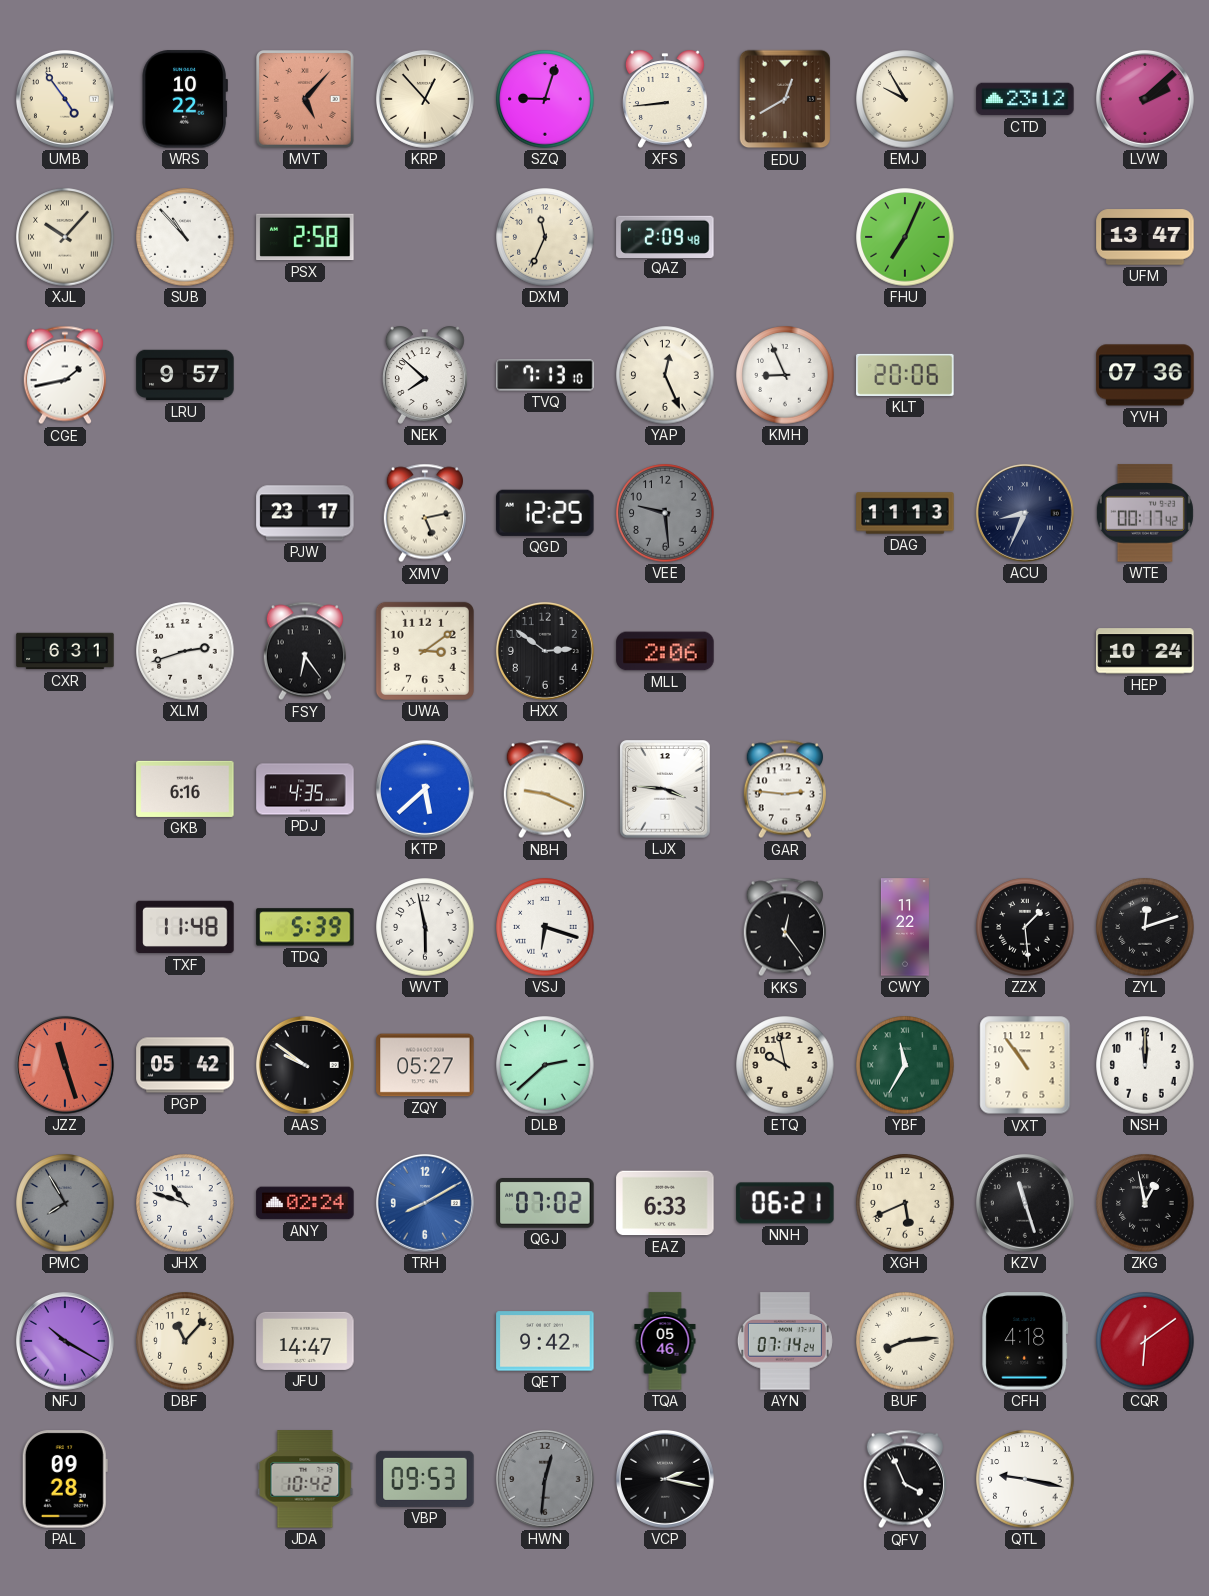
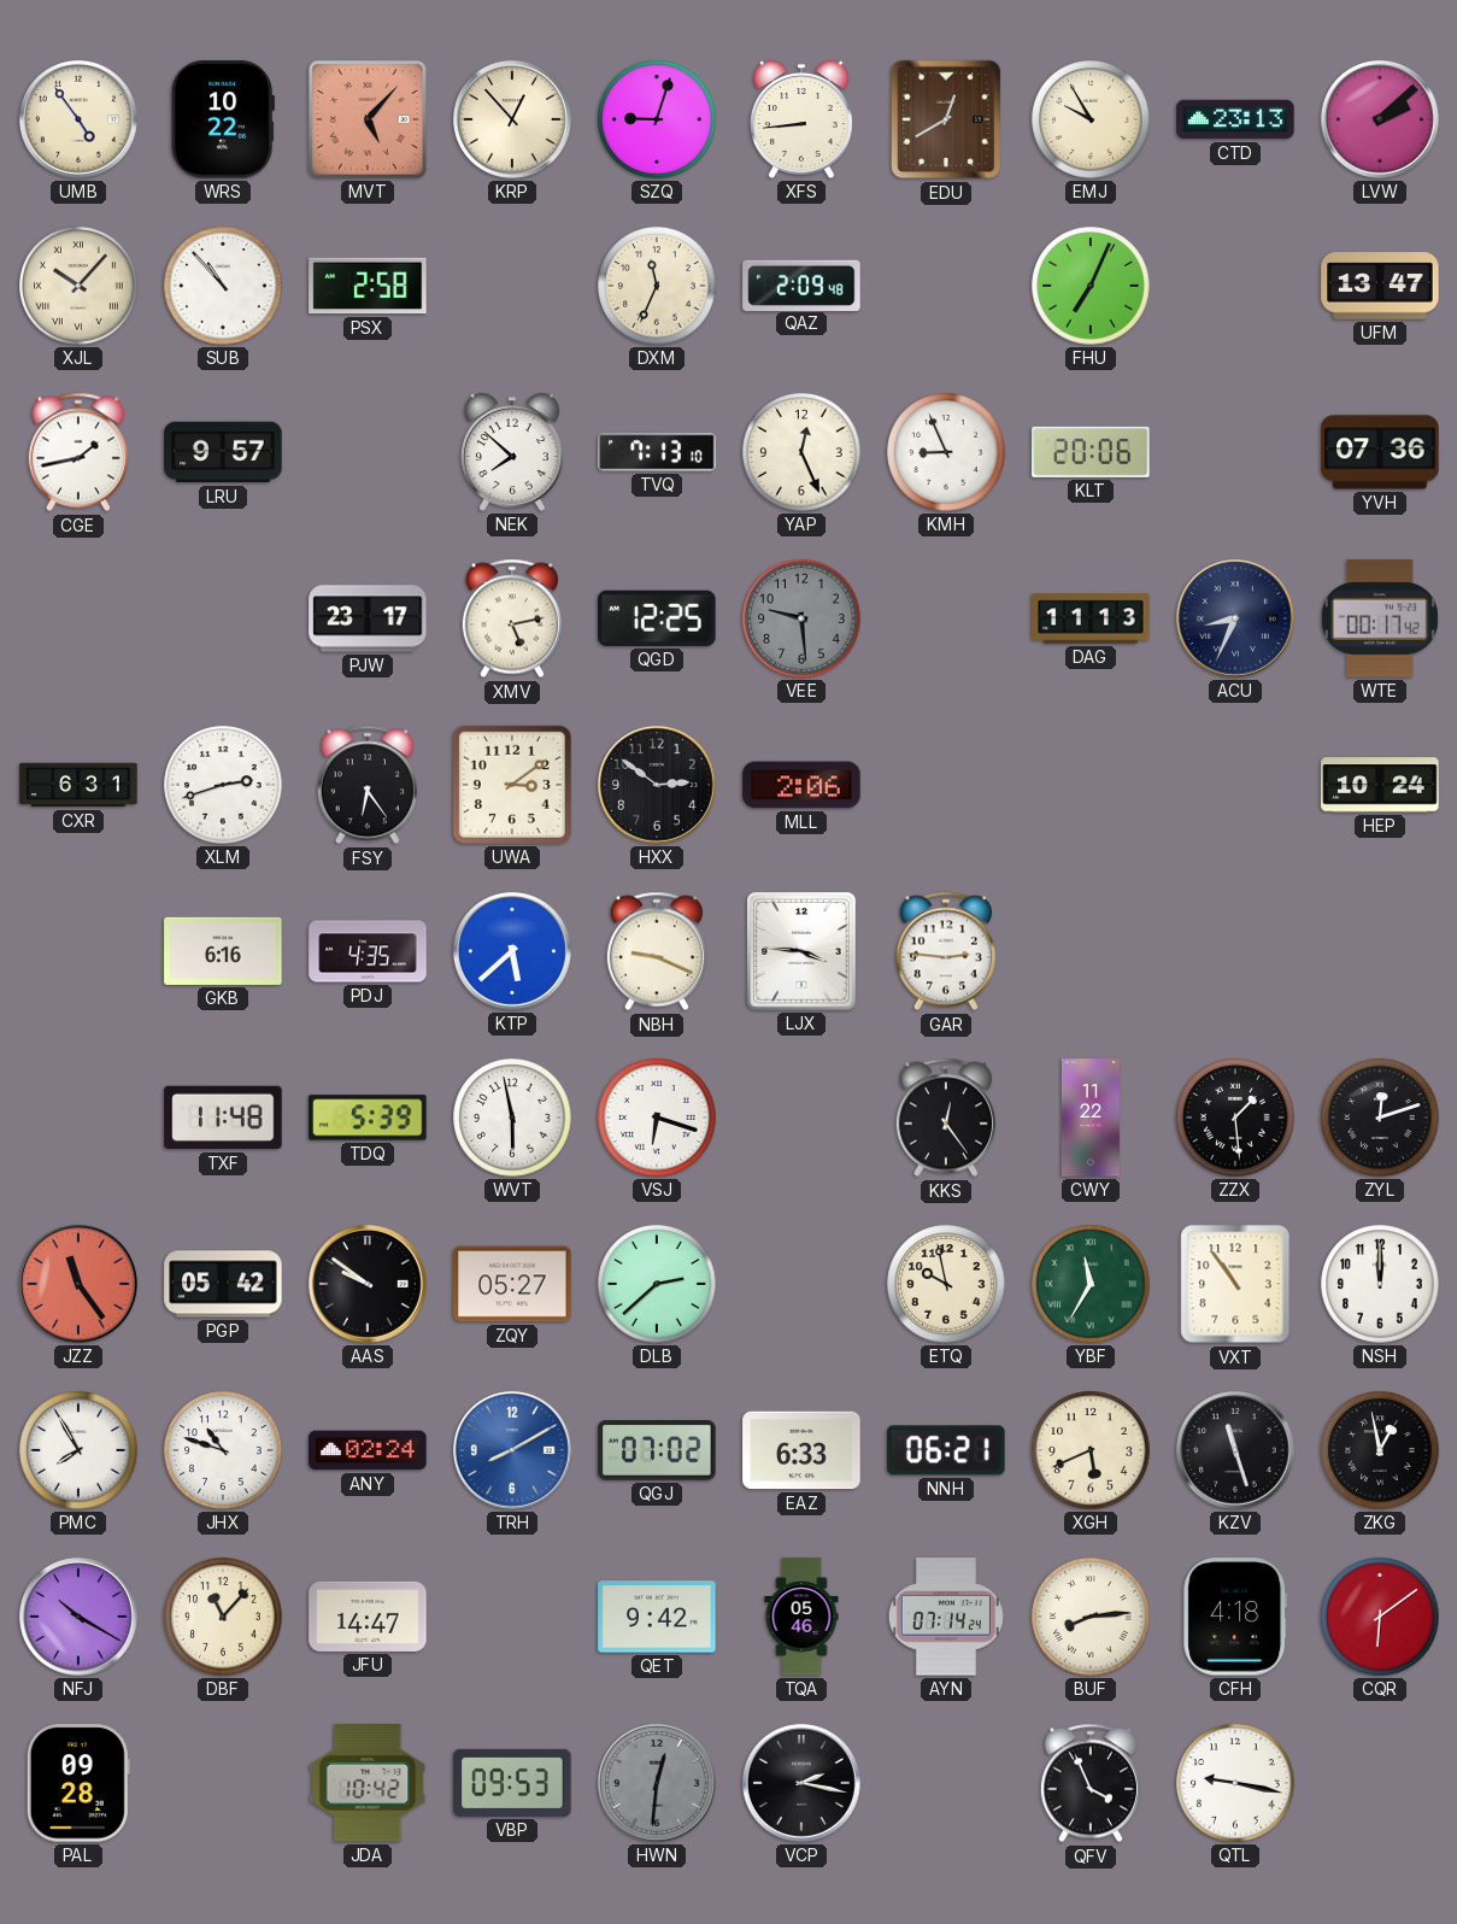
CTD: 23:12 -> 23:13
JZZ: 11:27 -> 11:24
PMC dial: grey -> white
